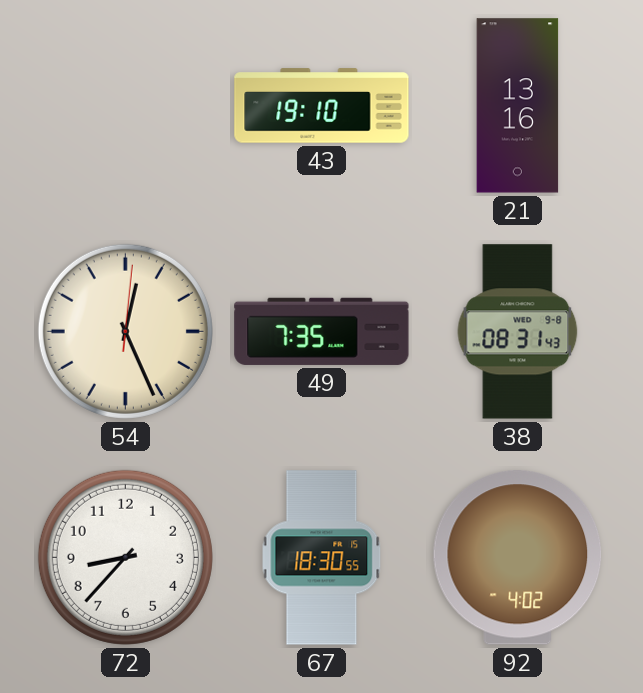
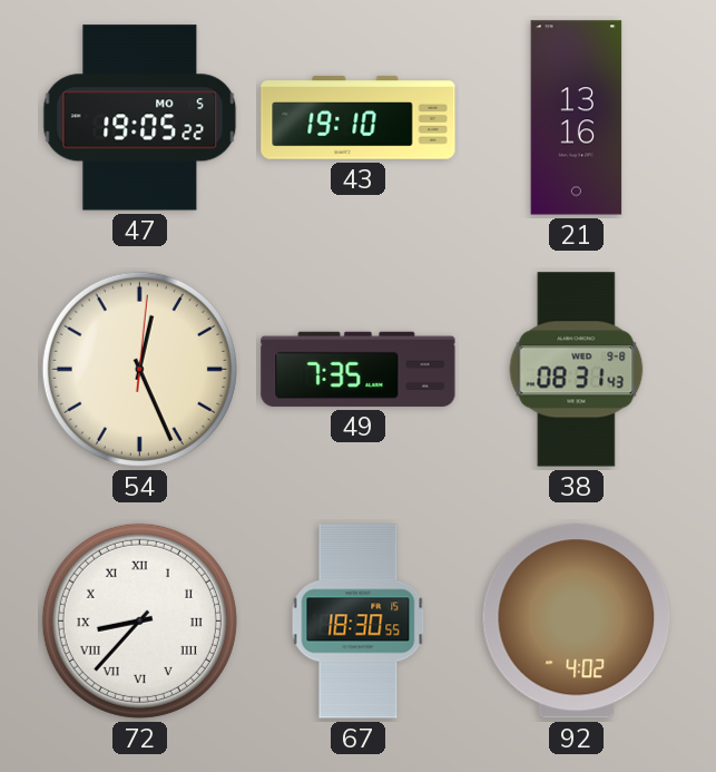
47: none -> 19:05
72 numerals: Arabic -> Roman
